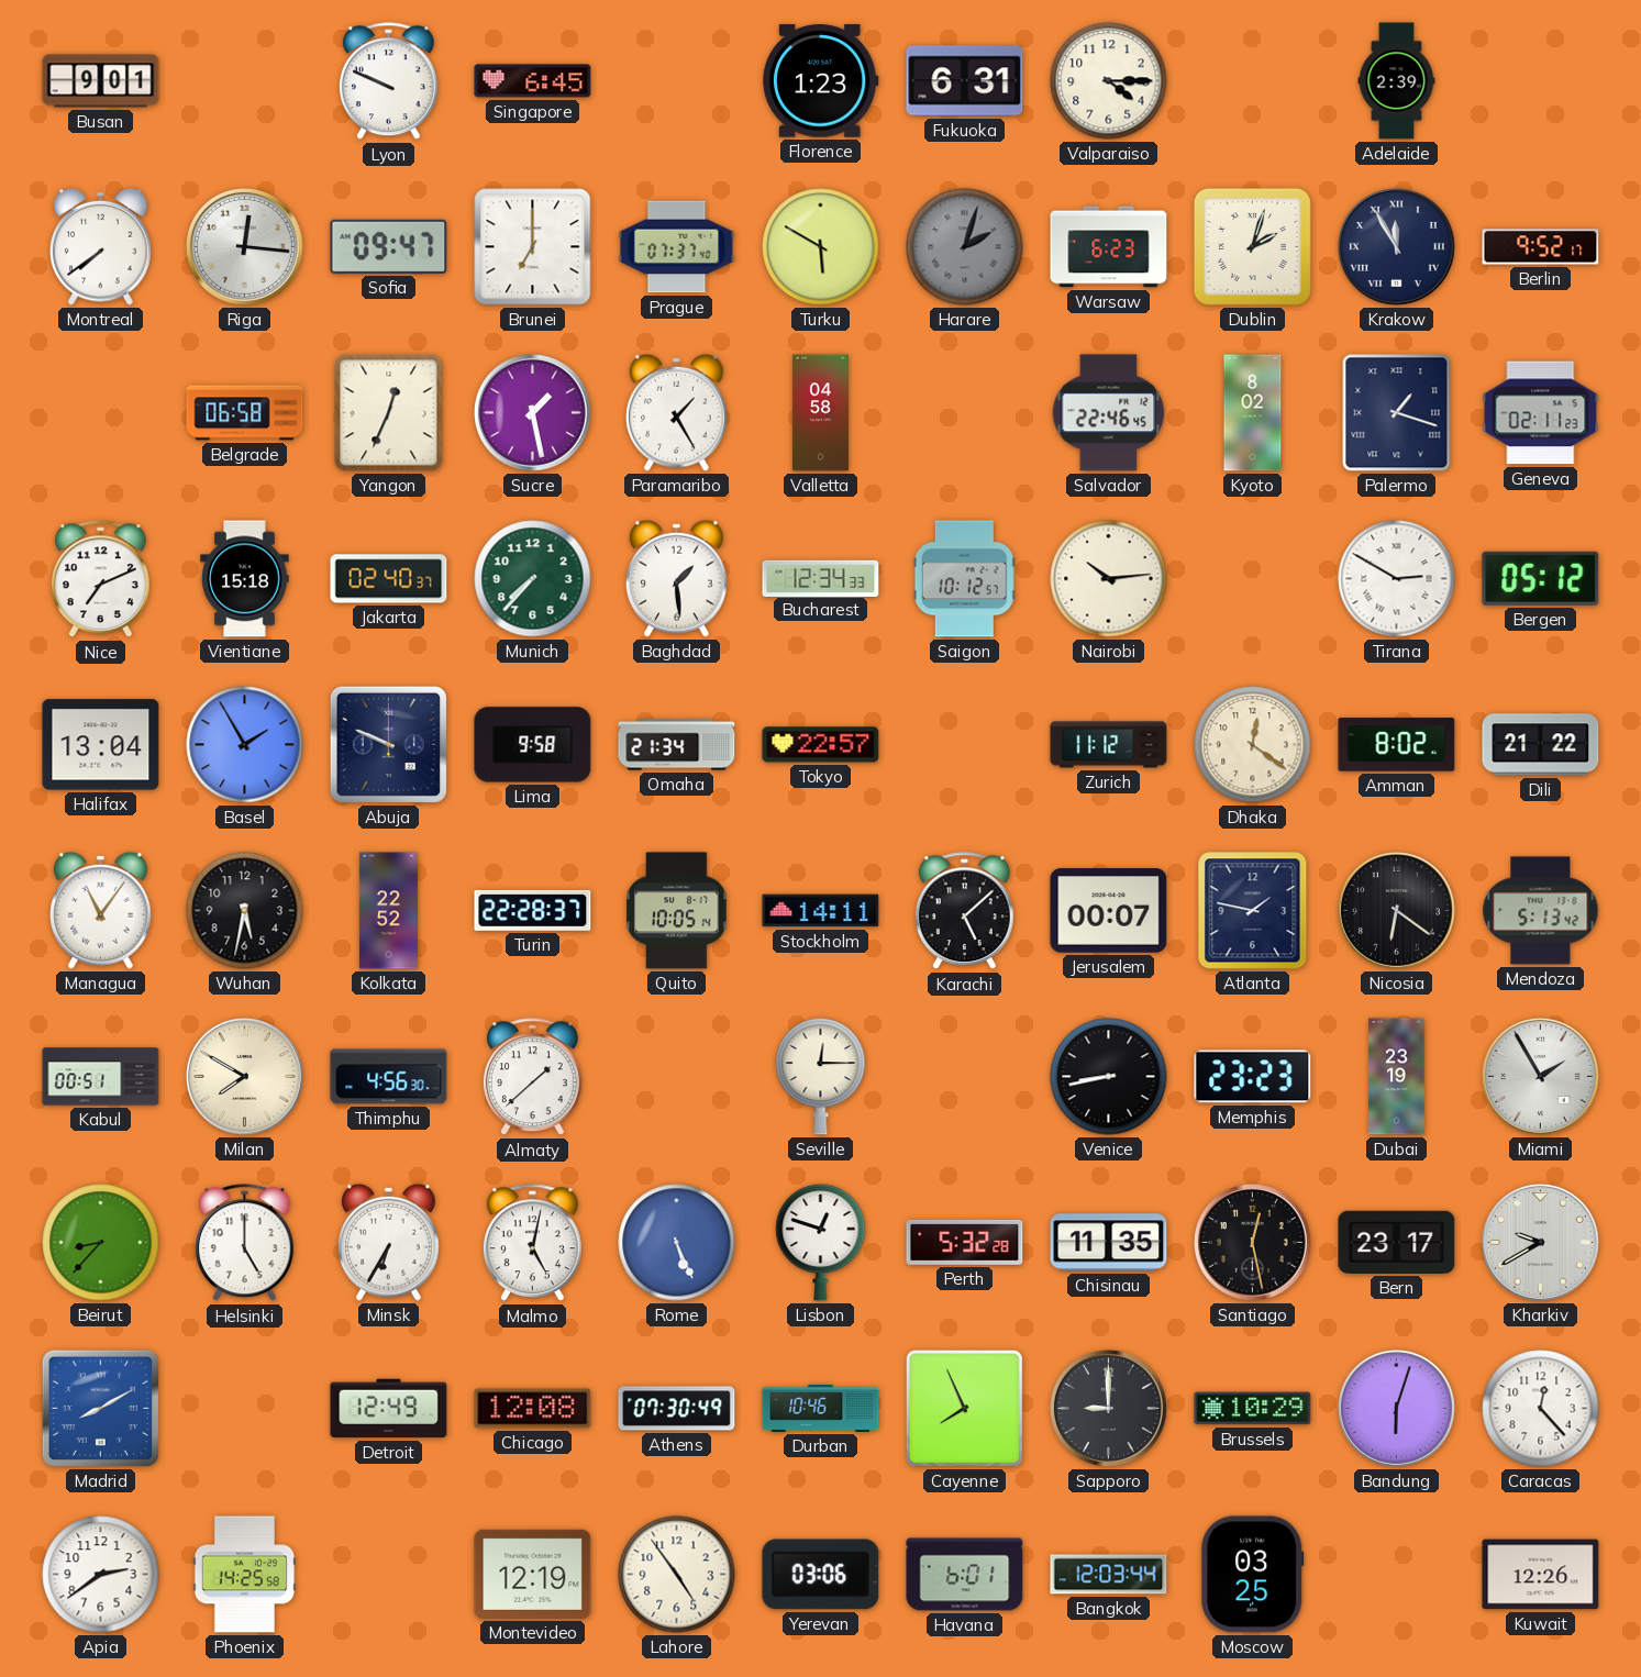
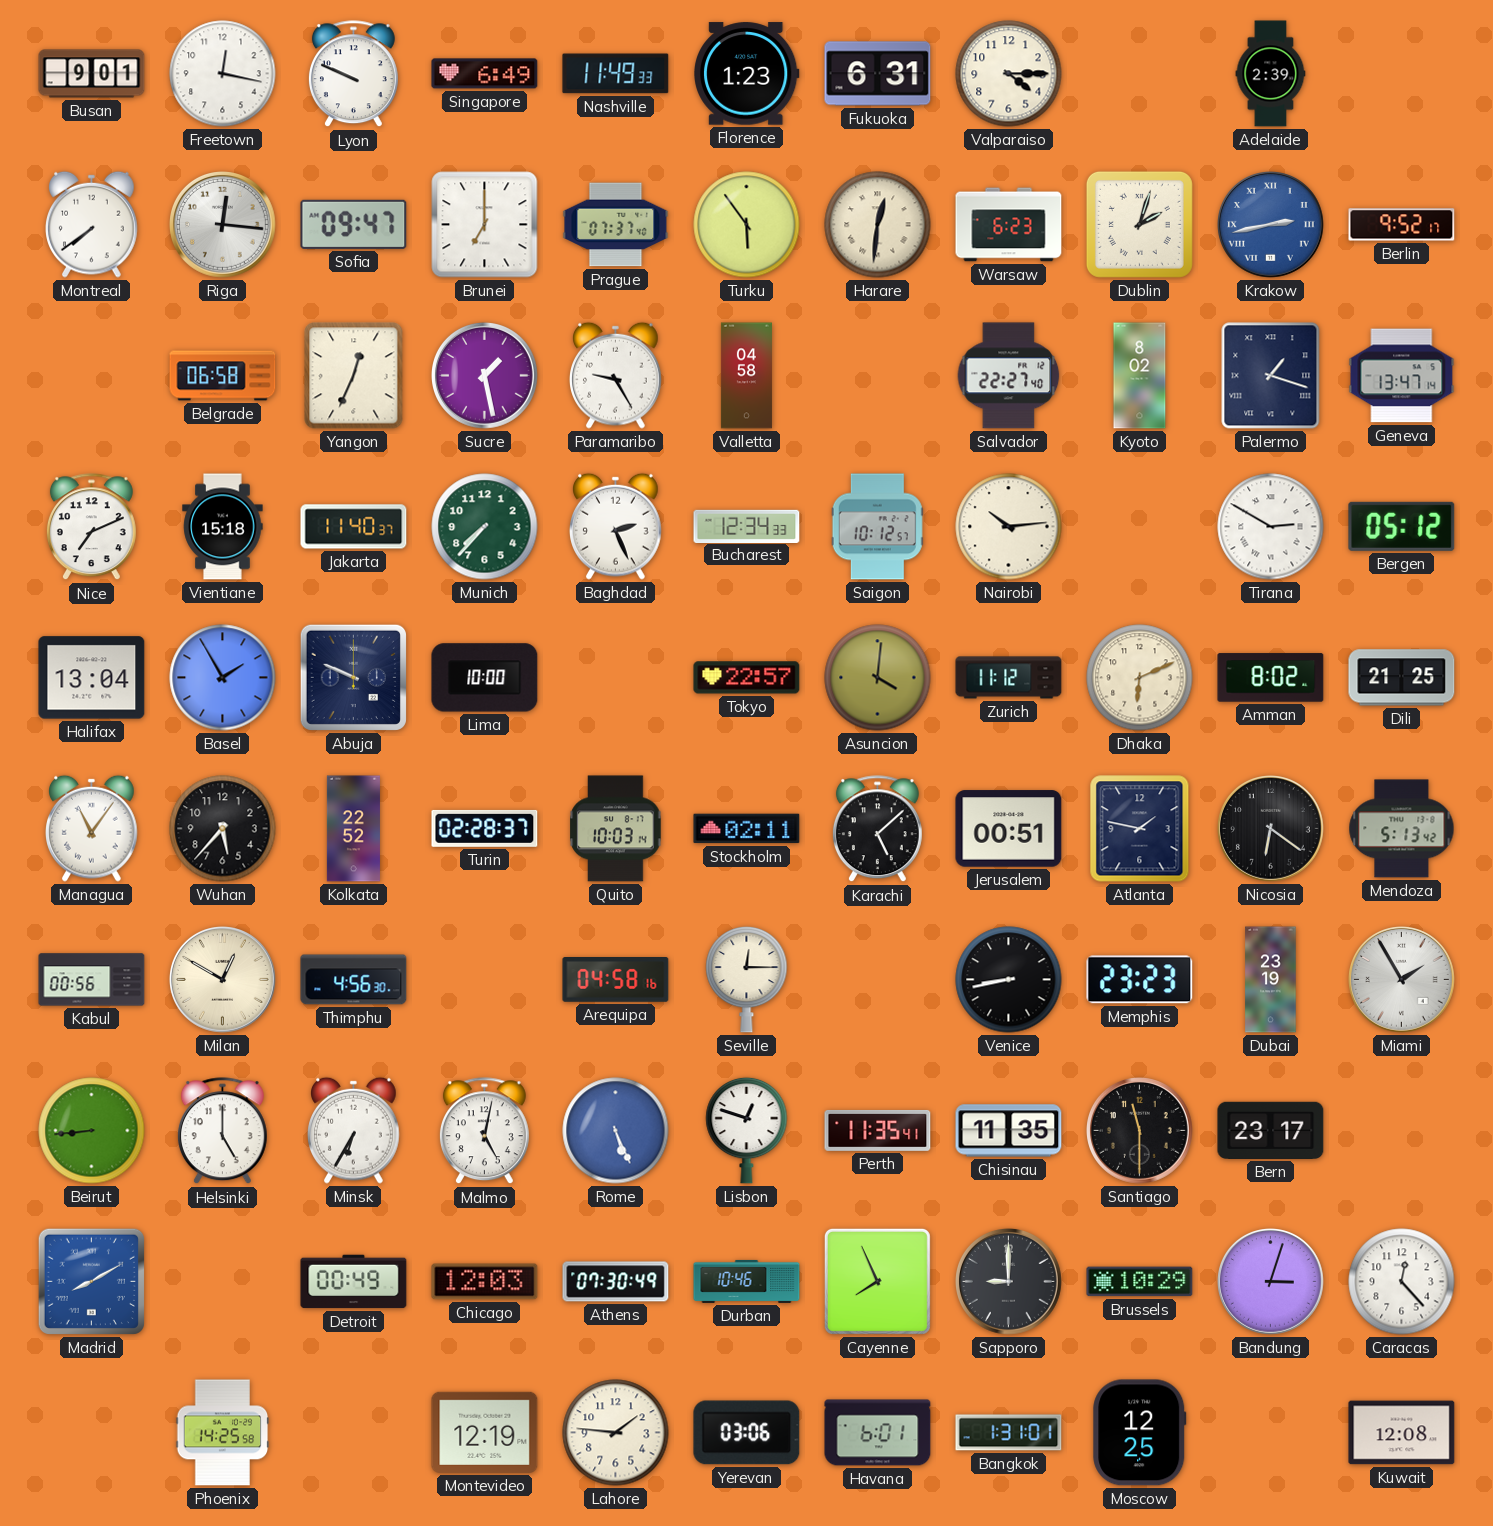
Freetown: none -> 12:17
Singapore: 6:45 -> 6:49
Nashville: none -> 11:49
Turku: 5:50 -> 5:54
Harare: 2:03 -> 12:31
Harare dial: grey -> cream
Krakow: 11:55 -> 2:43
Krakow dial: navy -> blue
Paramaribo: 1:25 -> 9:25
Salvador: 22:46 -> 22:27
Geneva: 02:11 -> 13:47
Jakarta: 02:40 -> 11:40
Baghdad: 1:29 -> 2:26
Lima: 9:58 -> 10:00
Omaha: 21:34 -> none
Asuncion: none -> 4:01
Dhaka: 12:21 -> 6:11
Dili: 21:22 -> 21:25
Wuhan: 5:32 -> 5:37
Turin: 22:28 -> 02:28
Quito: 10:05 -> 10:03
Stockholm: 14:11 -> 02:11
Jerusalem: 00:07 -> 00:51
Kabul: 00:51 -> 00:56
Milan: 7:50 -> 12:50
Almaty: 1:38 -> none
Arequipa: none -> 04:58
Beirut: 8:37 -> 8:44
Perth: 5:32 -> 11:35
Santiago: 12:28 -> 11:30
Kharkiv: 9:40 -> none
Detroit: 12:49 -> 00:49
Chicago: 12:08 -> 12:03
Bandung: 6:03 -> 3:03
Apia: 2:39 -> none
Lahore: 4:54 -> 1:46
Bangkok: 12:03 -> 1:31
Moscow: 03:25 -> 12:25
Kuwait: 12:26 -> 12:08
